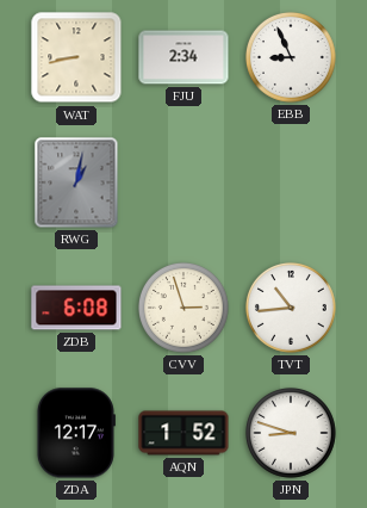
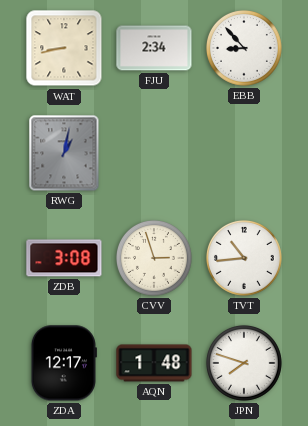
EBB: 8:56 -> 8:53
ZDB: 6:08 -> 3:08
AQN: 1:52 -> 1:48
JPN: 8:48 -> 7:48
